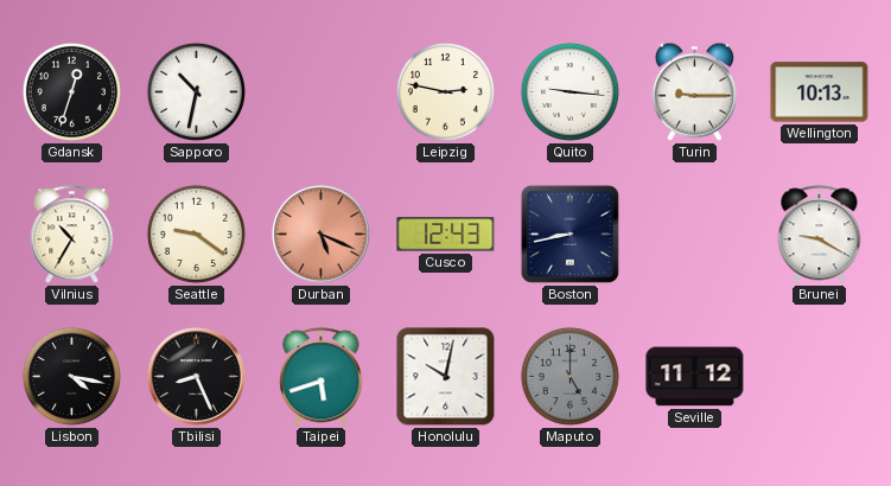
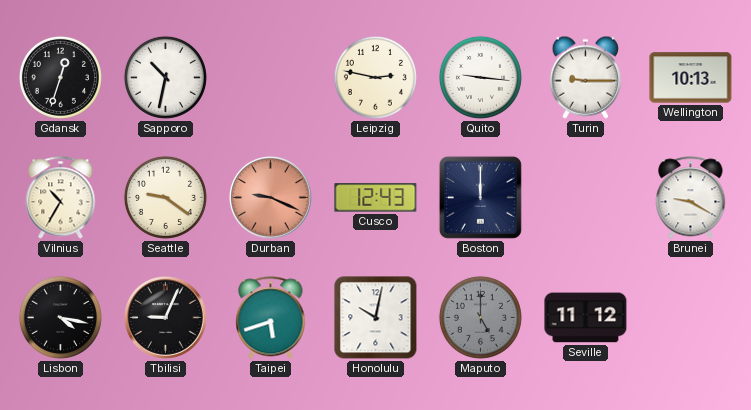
Durban: 5:19 -> 9:19
Boston: 8:43 -> 12:00
Tbilisi: 8:26 -> 9:04
